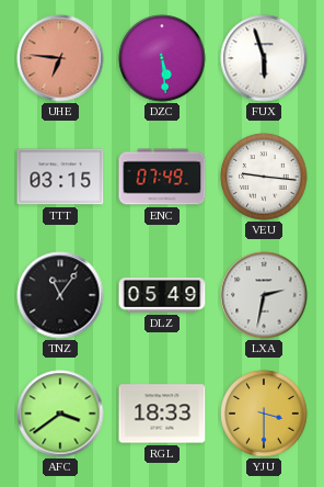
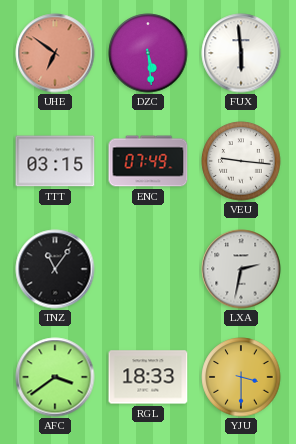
UHE: 6:46 -> 6:51
FUX: 5:57 -> 5:59
DLZ: 05:49 -> none
